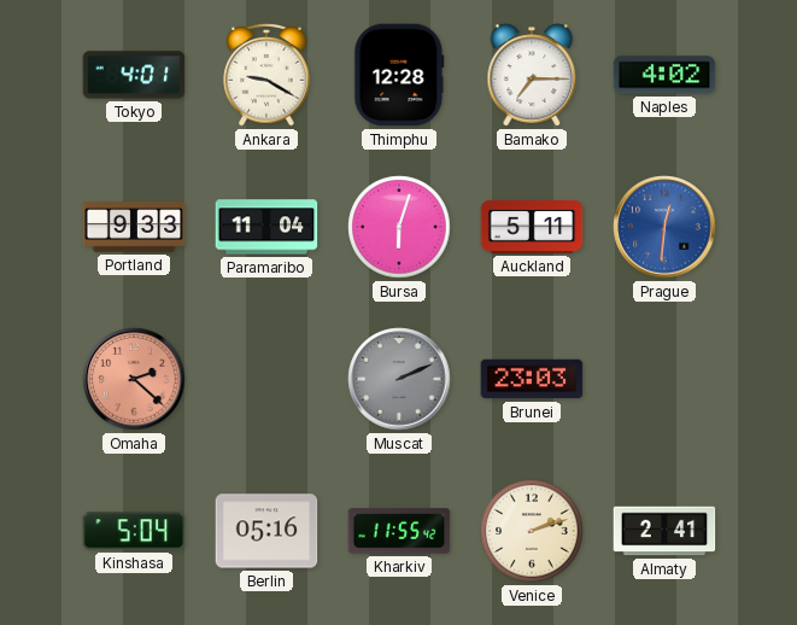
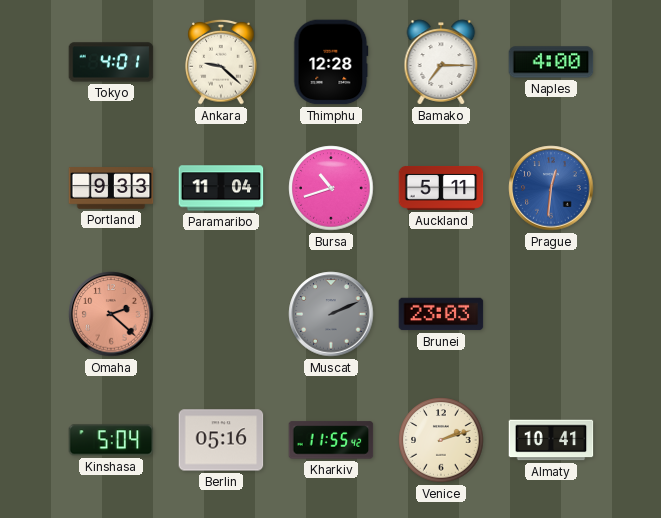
Ankara: 9:20 -> 9:22
Naples: 4:02 -> 4:00
Bursa: 6:03 -> 10:42
Almaty: 2:41 -> 10:41
